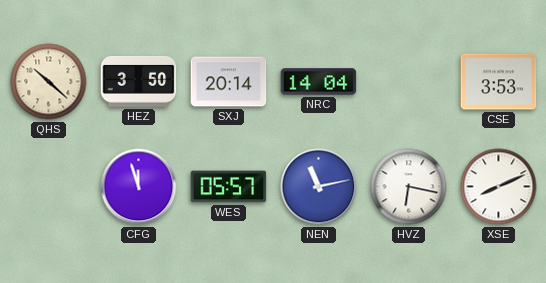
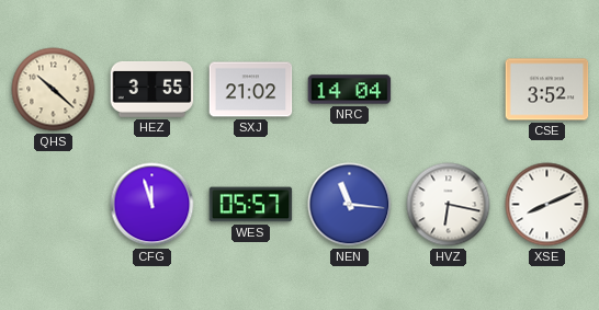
HEZ: 3:50 -> 3:55
SXJ: 20:14 -> 21:02
CSE: 3:53 -> 3:52
NEN: 11:13 -> 11:16
